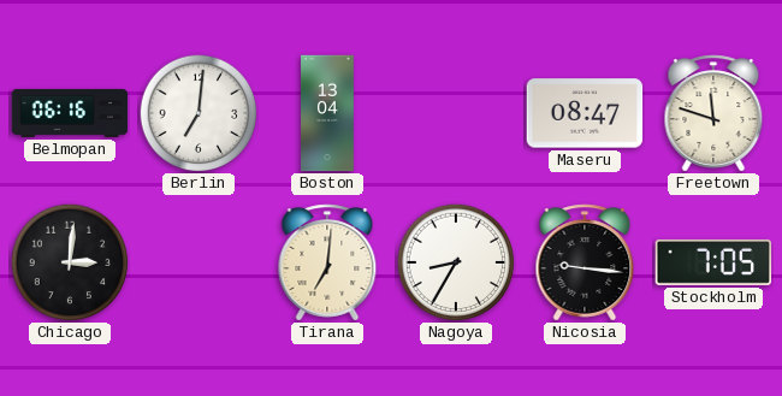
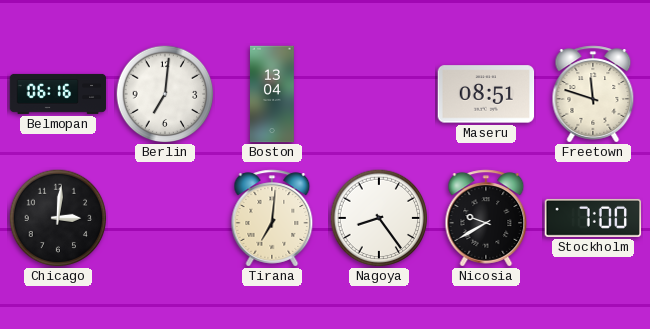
Maseru: 08:47 -> 08:51
Nagoya: 8:35 -> 8:24
Nicosia: 9:16 -> 9:40
Stockholm: 7:05 -> 7:00
